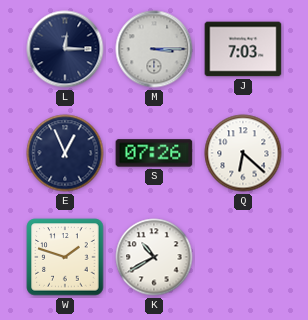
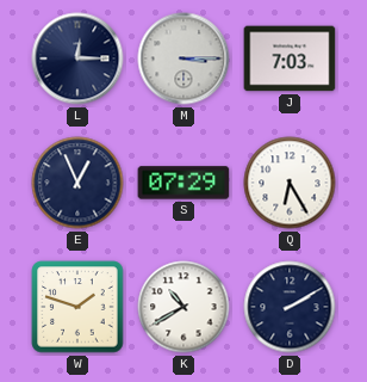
S: 07:26 -> 07:29
Q: 6:22 -> 6:25
D: none -> 2:10
